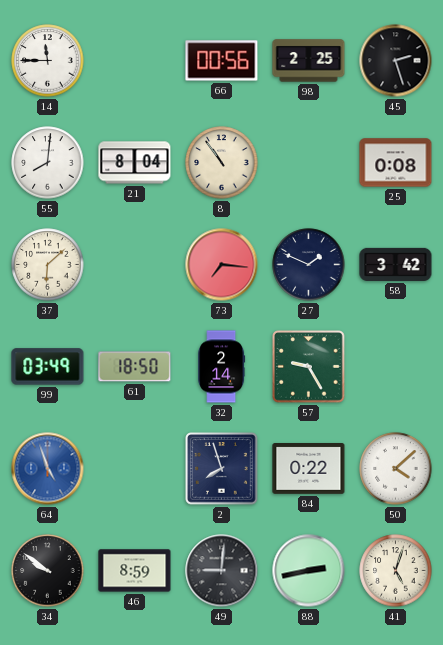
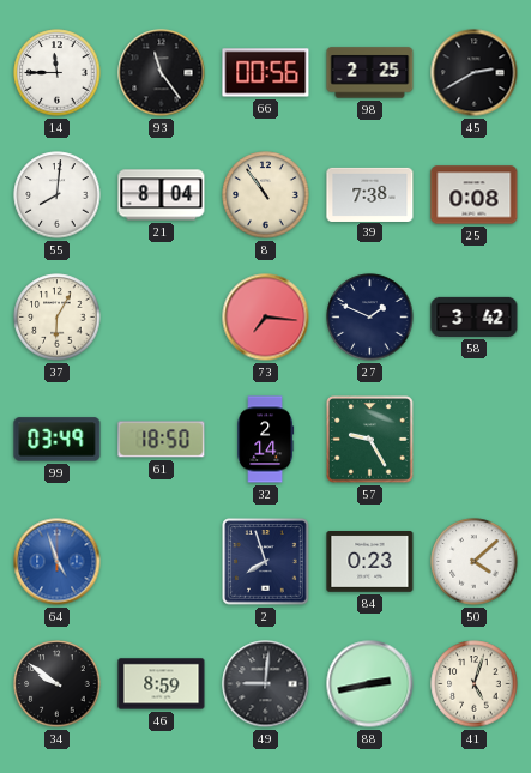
93: none -> 11:24
45: 2:27 -> 2:40
39: none -> 7:38
37: 6:08 -> 6:05
84: 0:22 -> 0:23
